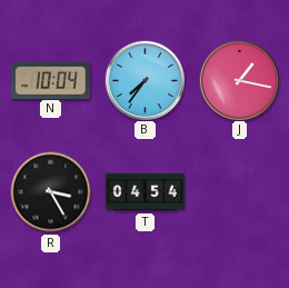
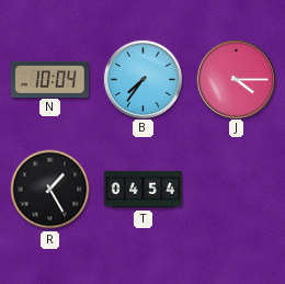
J: 1:17 -> 4:15
R: 3:25 -> 1:25
